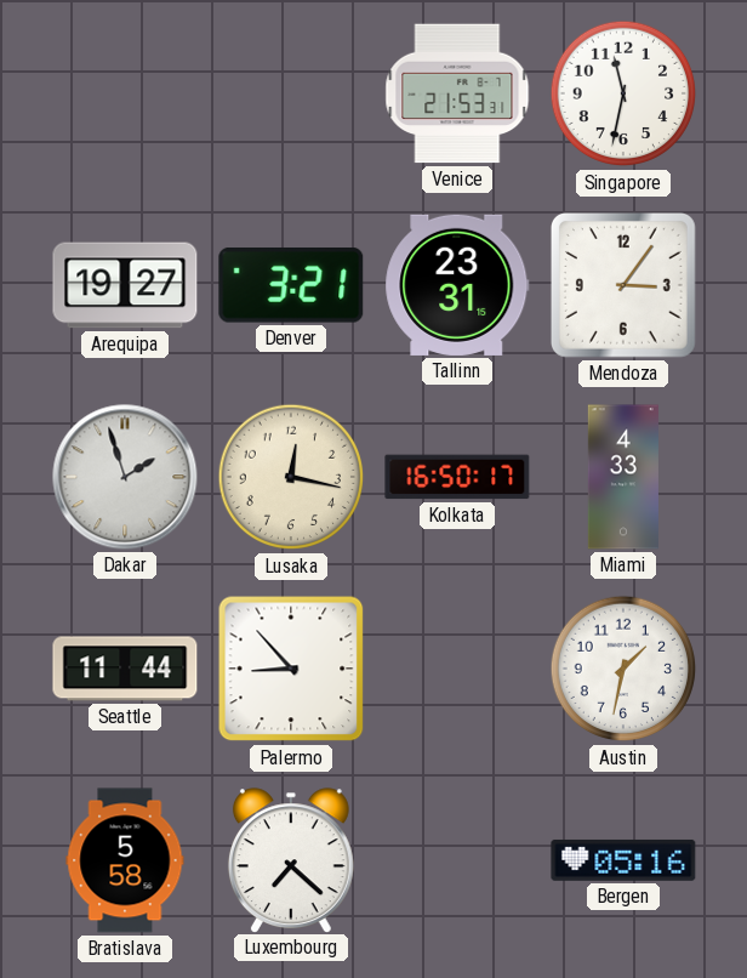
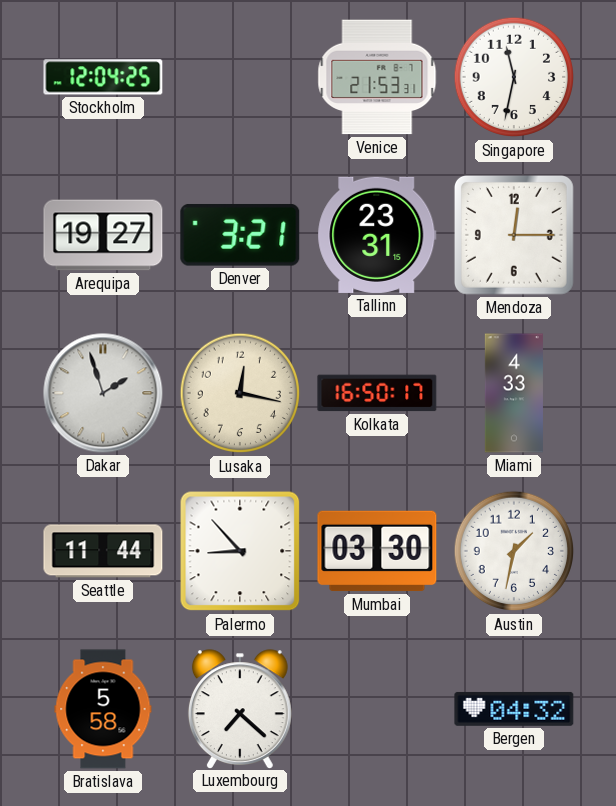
Stockholm: none -> 12:04
Mendoza: 3:06 -> 12:15
Mumbai: none -> 03:30
Bergen: 05:16 -> 04:32
